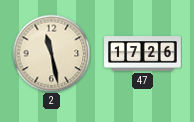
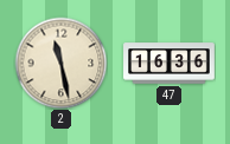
47: 17:26 -> 16:36
